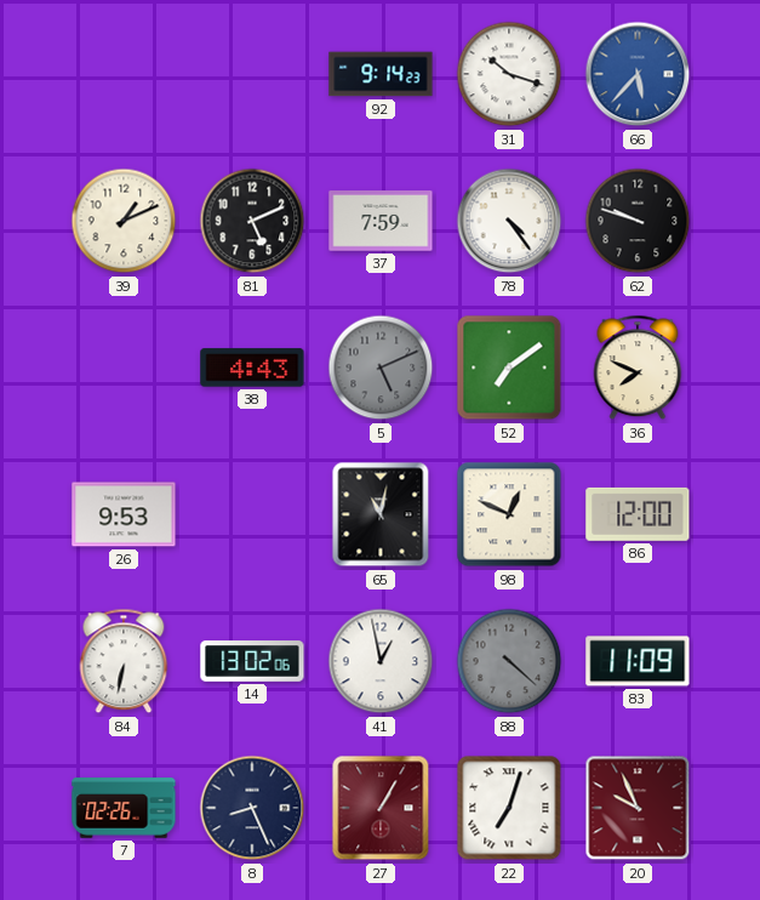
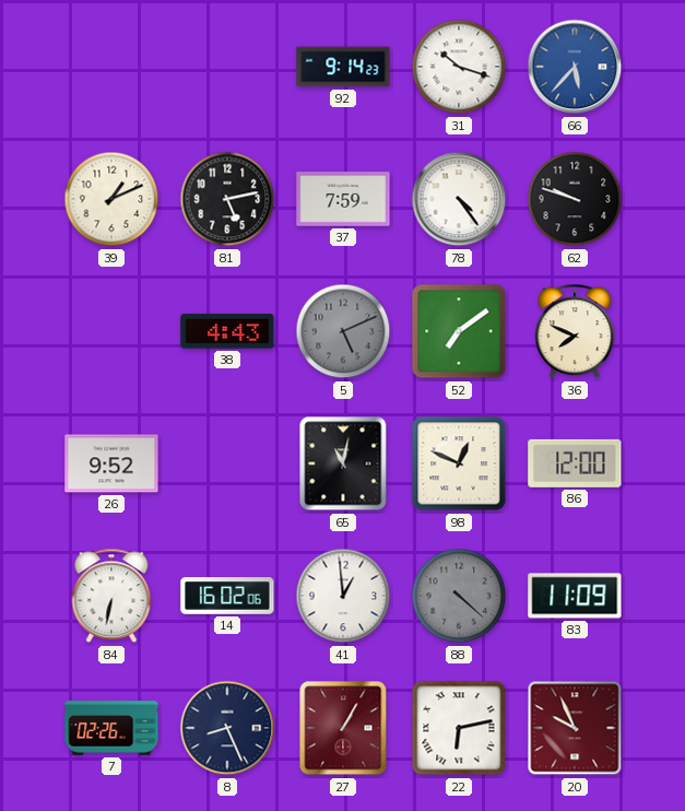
81: 5:11 -> 5:13
26: 9:53 -> 9:52
14: 13:02 -> 16:02
41: 12:58 -> 12:59
22: 7:03 -> 6:13
